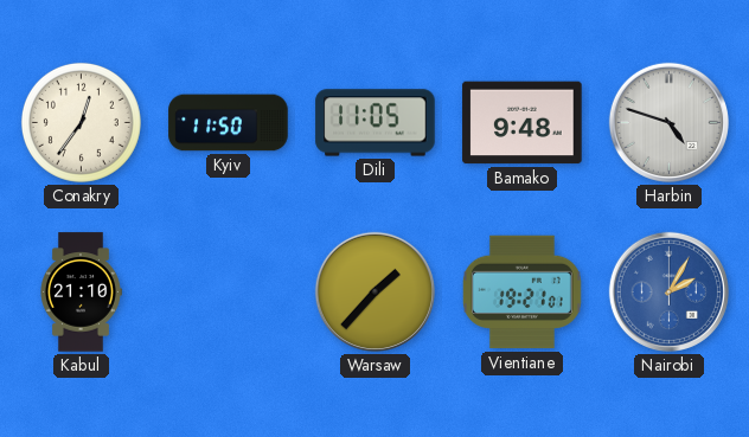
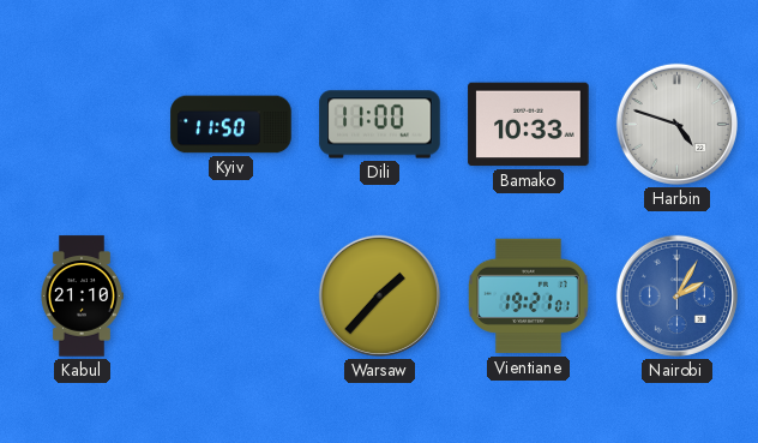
Conakry: 12:36 -> none
Dili: 11:05 -> 11:00
Bamako: 9:48 -> 10:33
